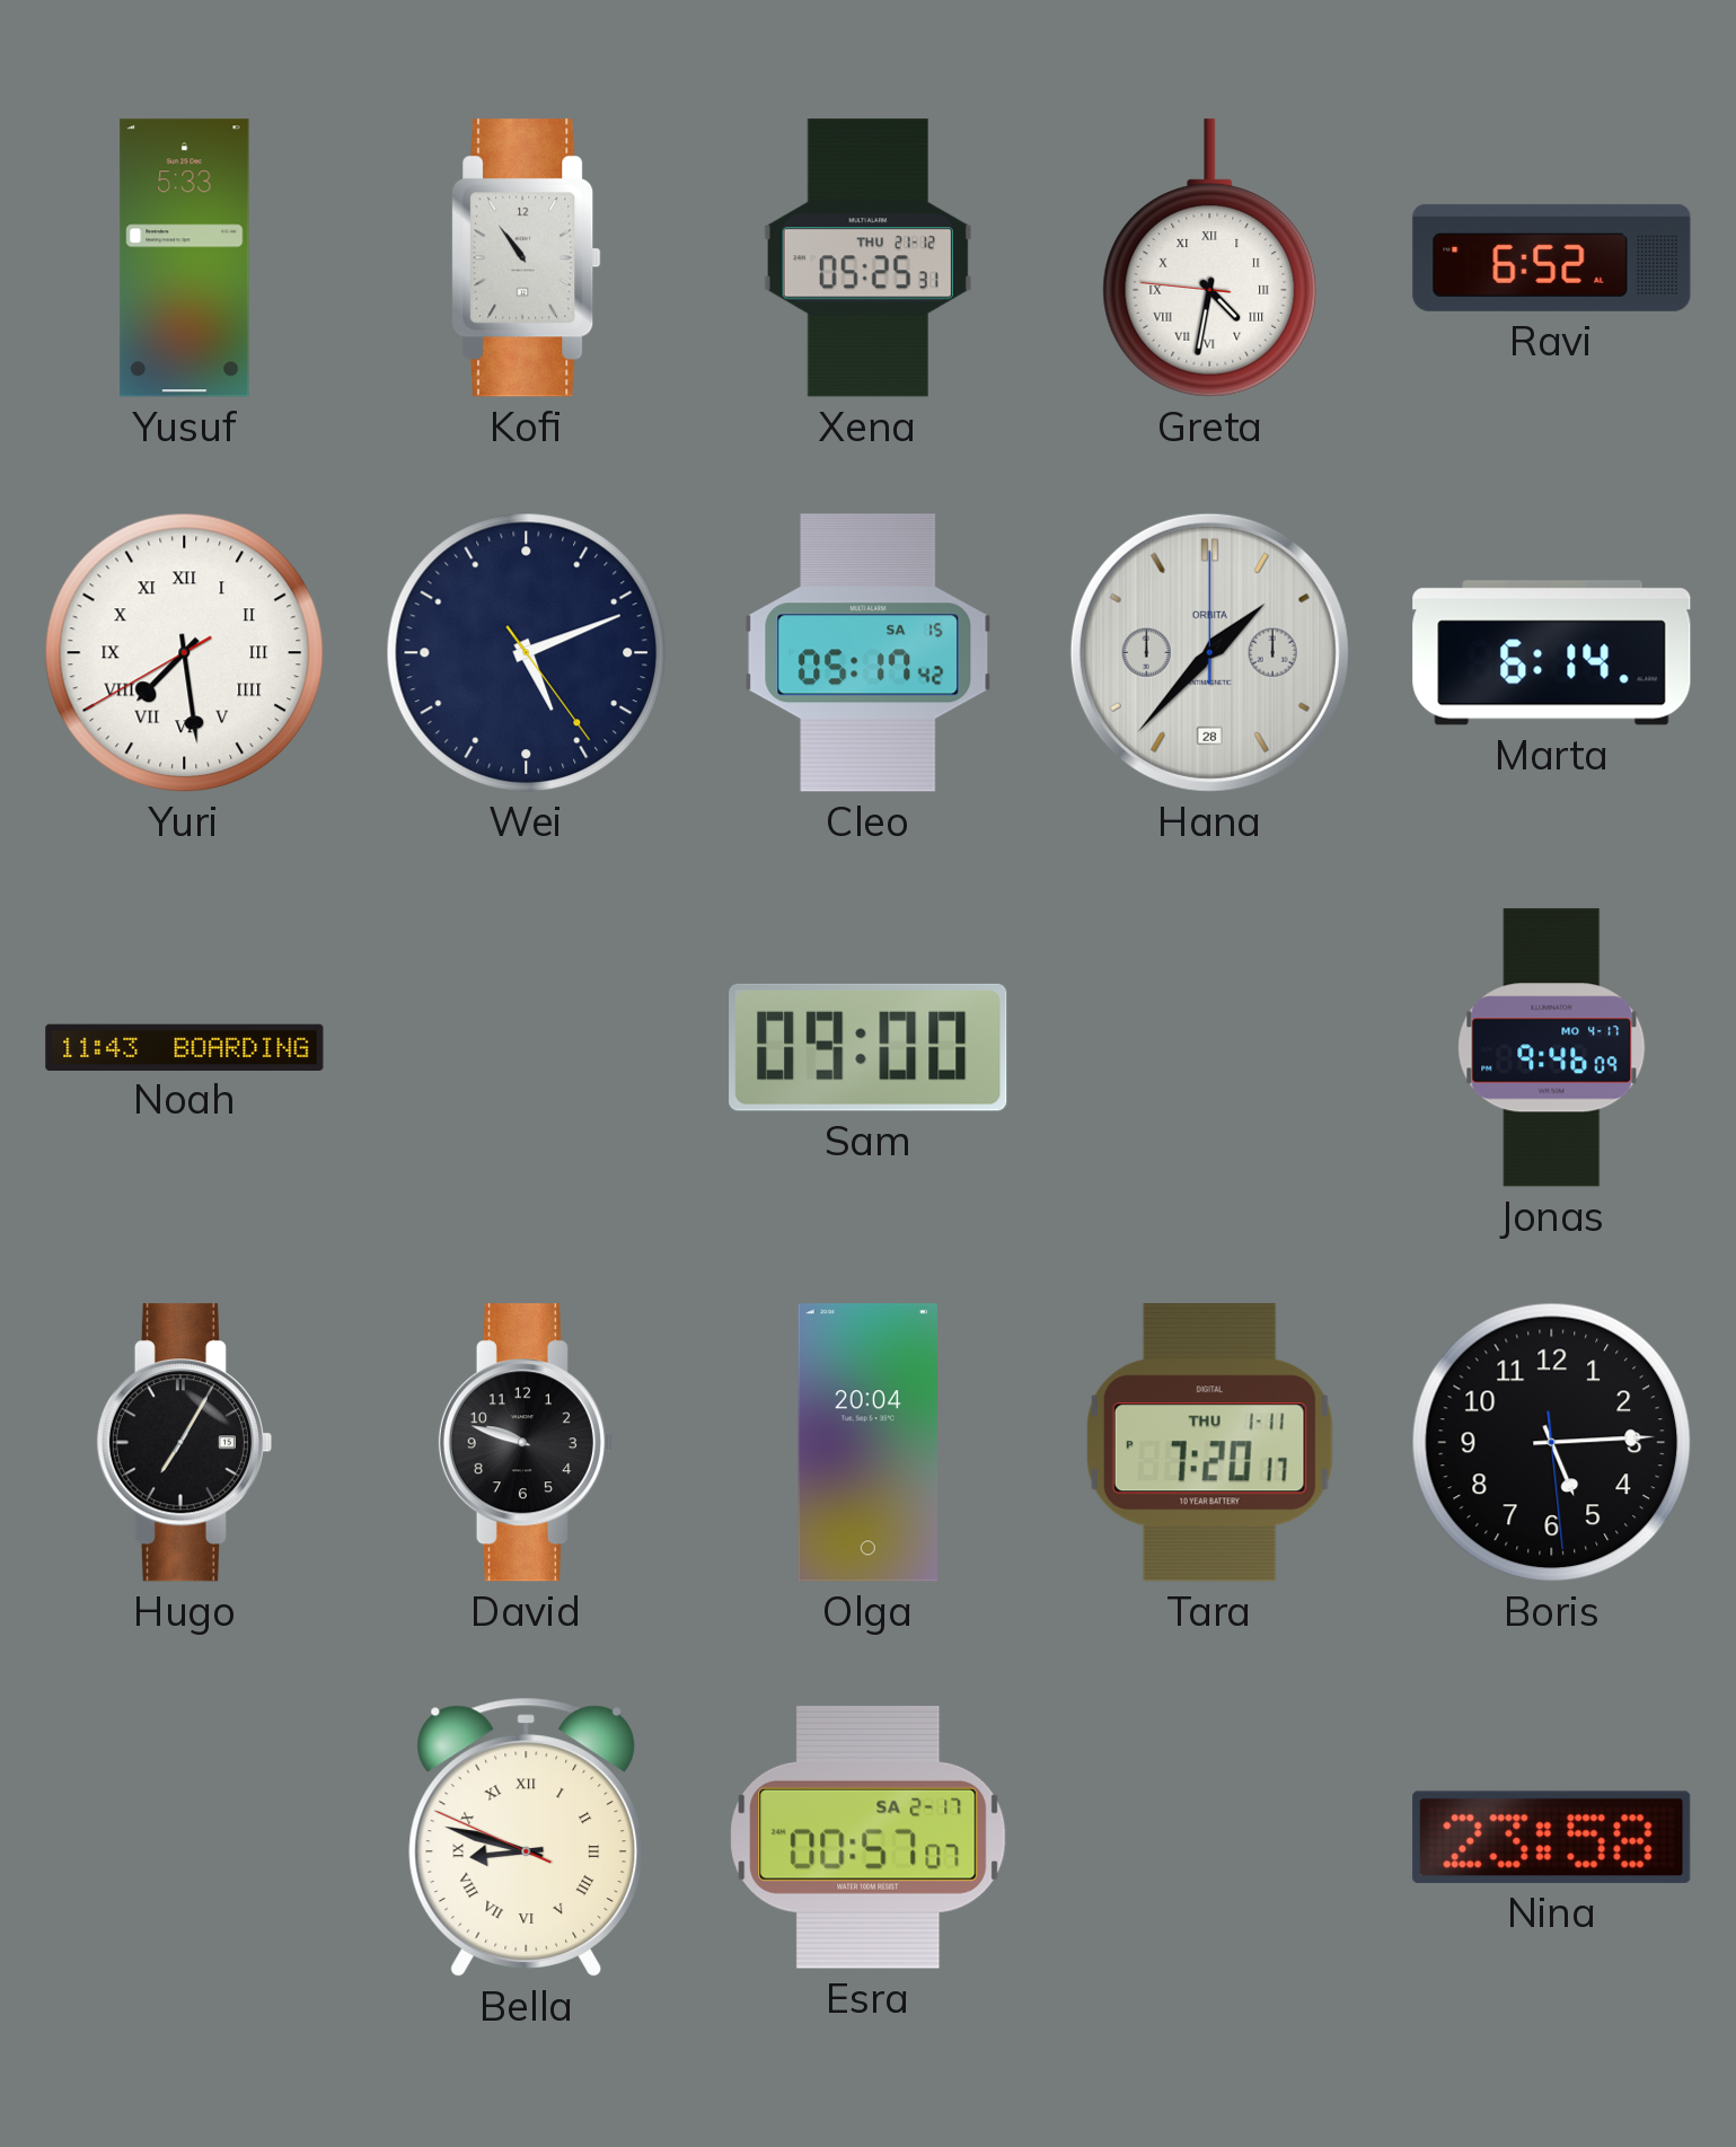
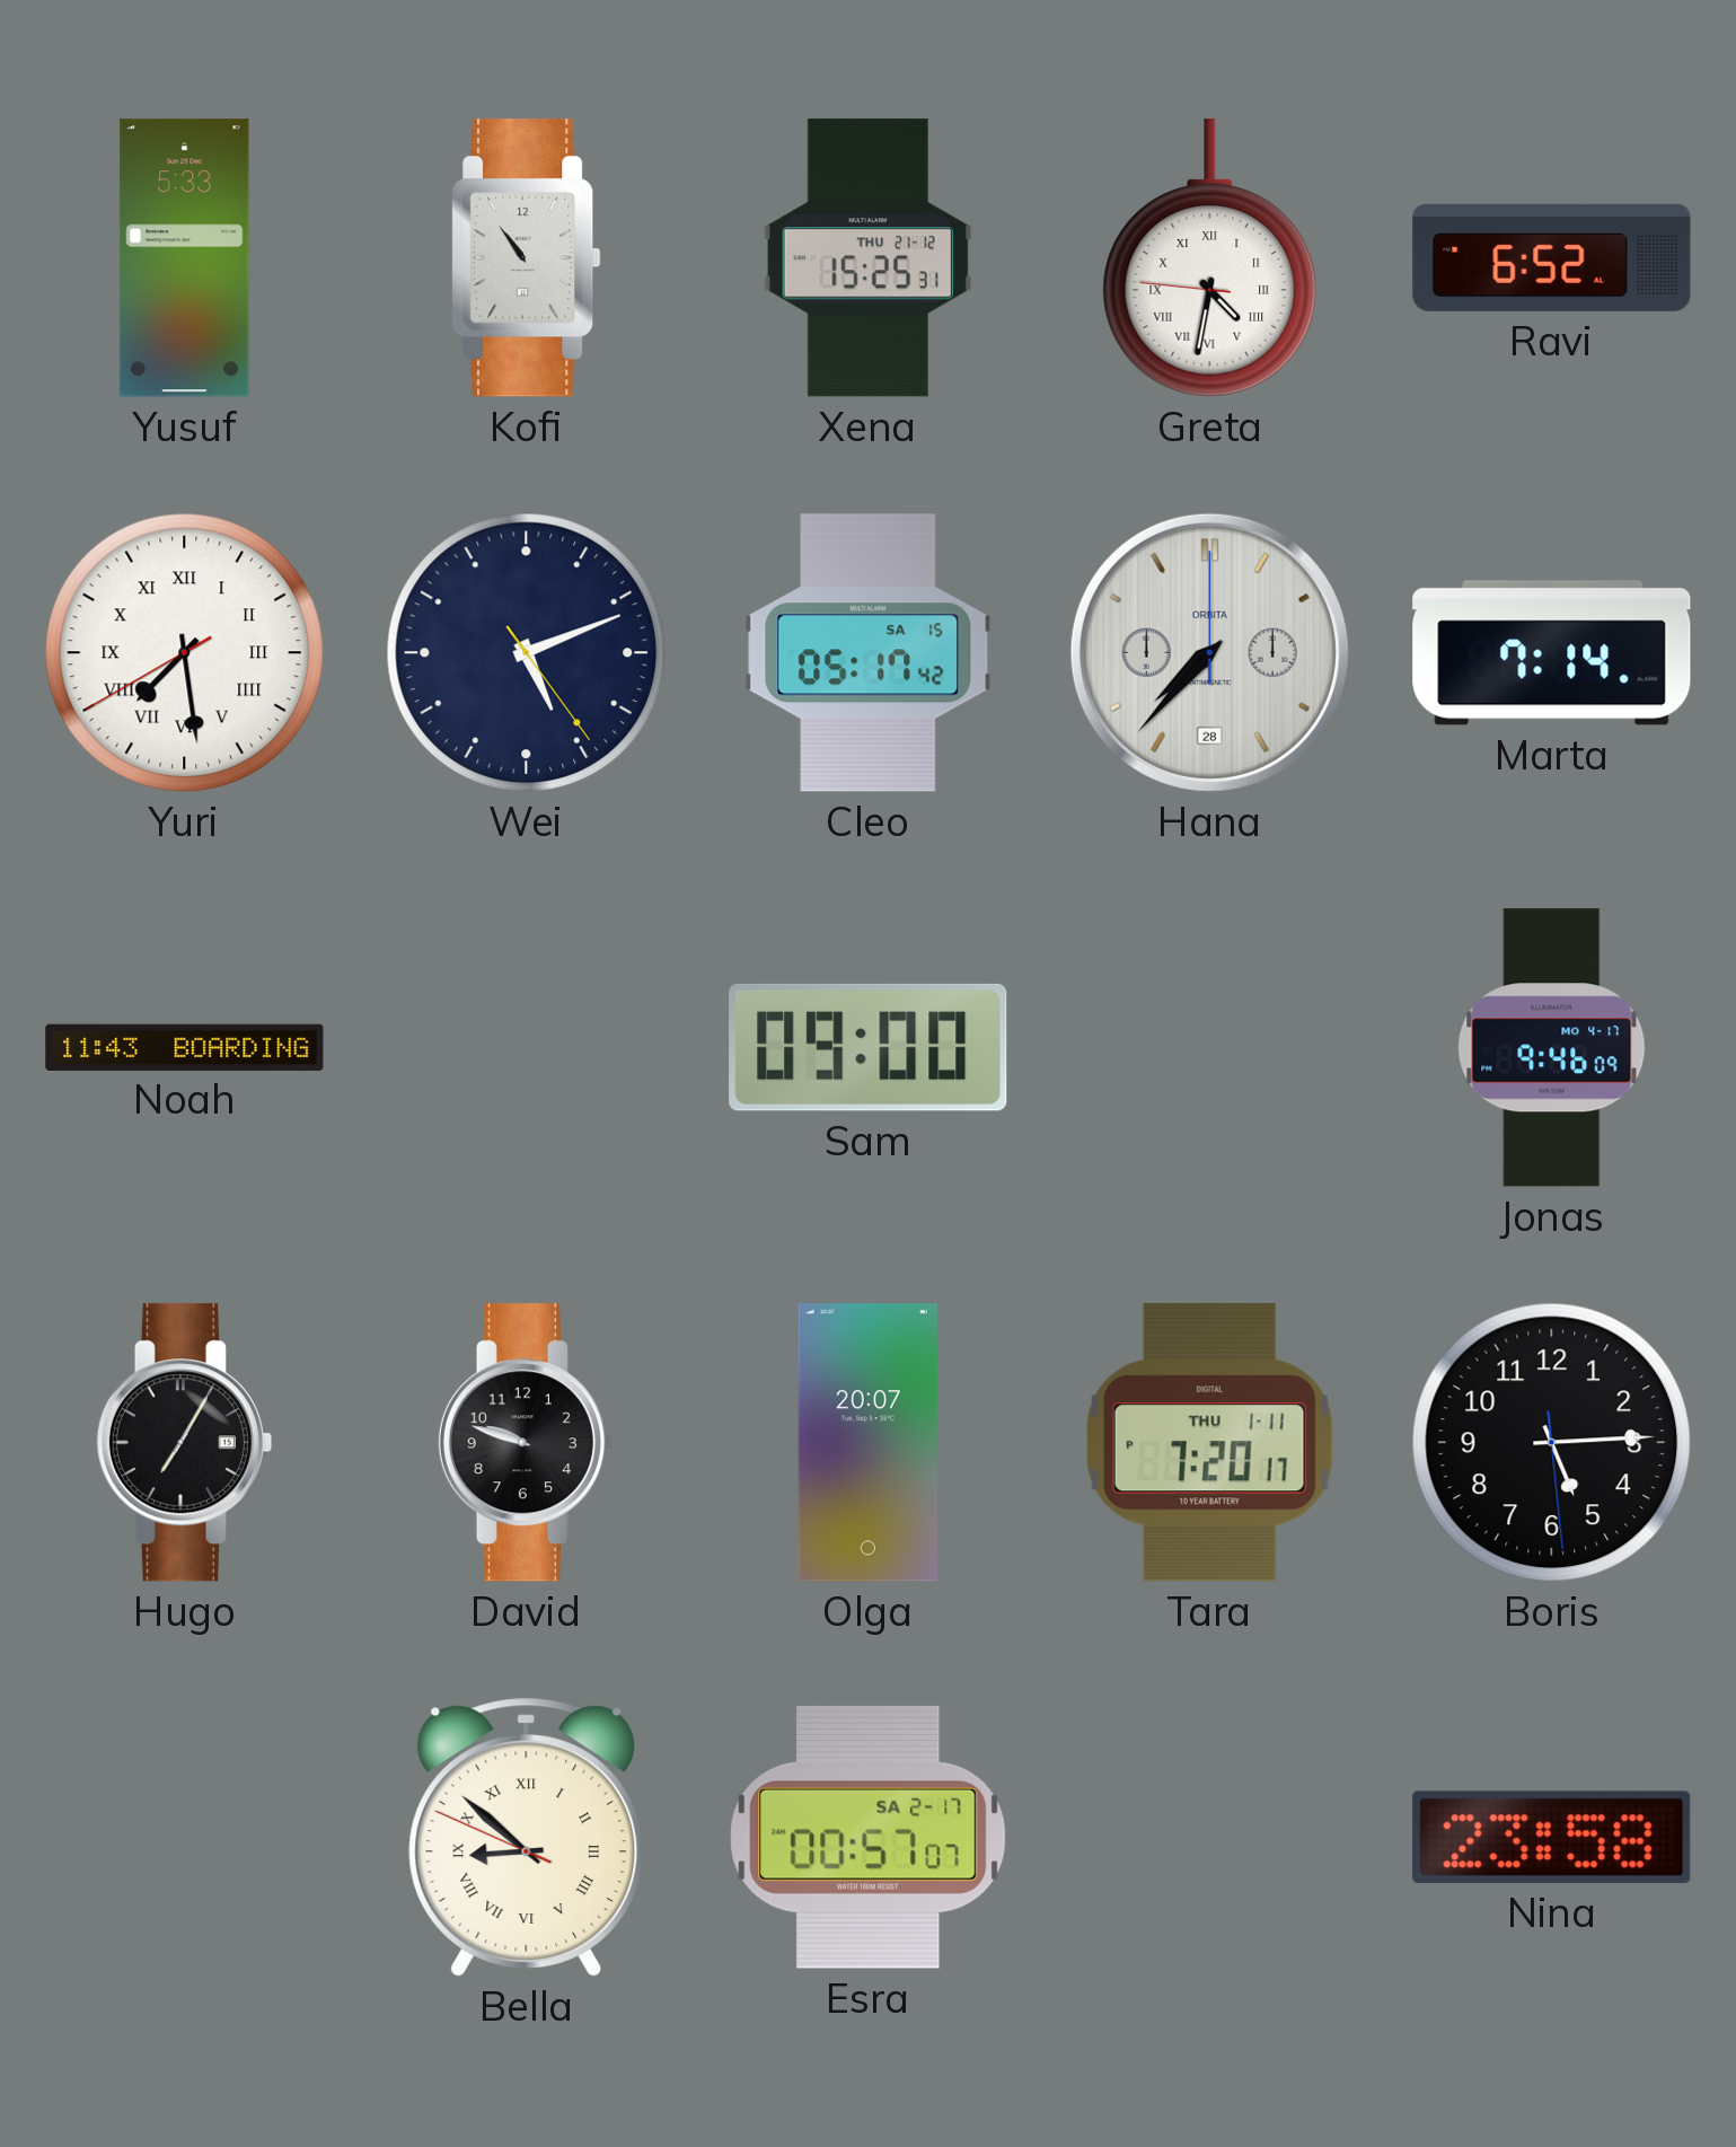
Xena: 05:25 -> 15:25
Hana: 1:37 -> 7:37
Marta: 6:14 -> 7:14
Olga: 20:04 -> 20:07
Bella: 8:47 -> 8:51
